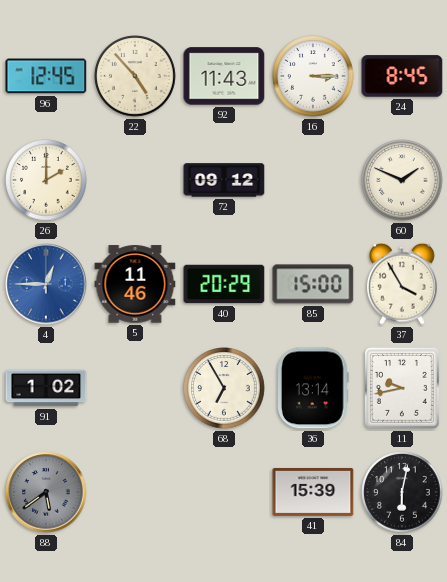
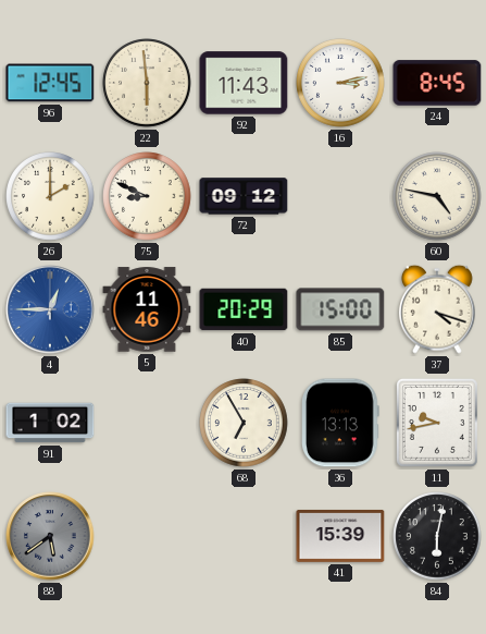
22: 4:53 -> 5:59
16: 3:15 -> 3:13
75: none -> 8:49
60: 1:49 -> 4:47
37: 3:55 -> 4:18
36: 13:14 -> 13:13
